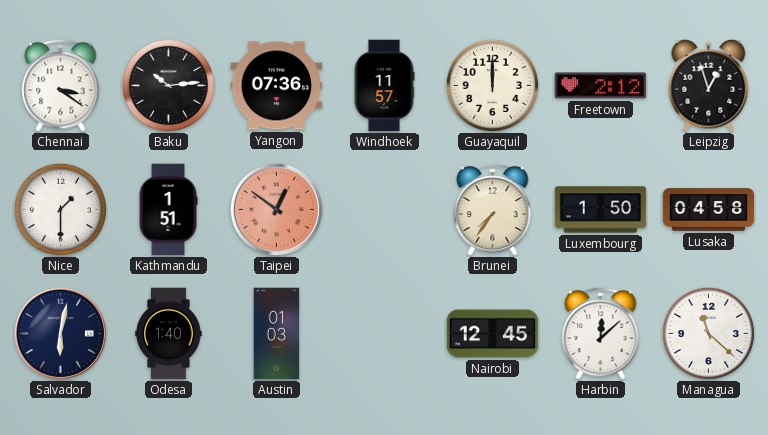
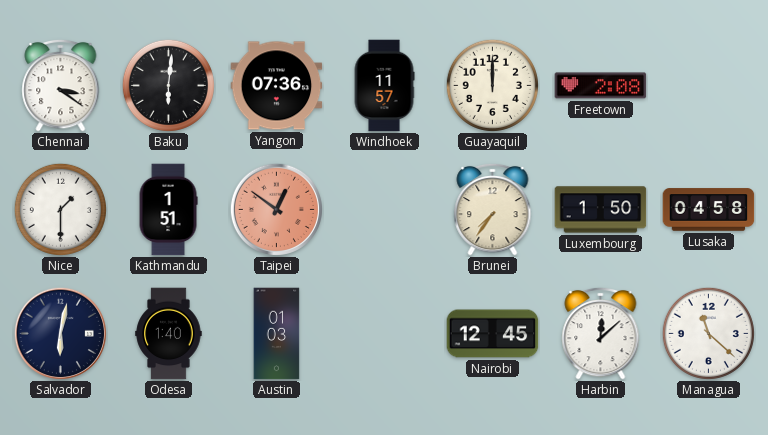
Baku: 10:14 -> 6:01
Freetown: 2:12 -> 2:08
Leipzig: 12:57 -> none
